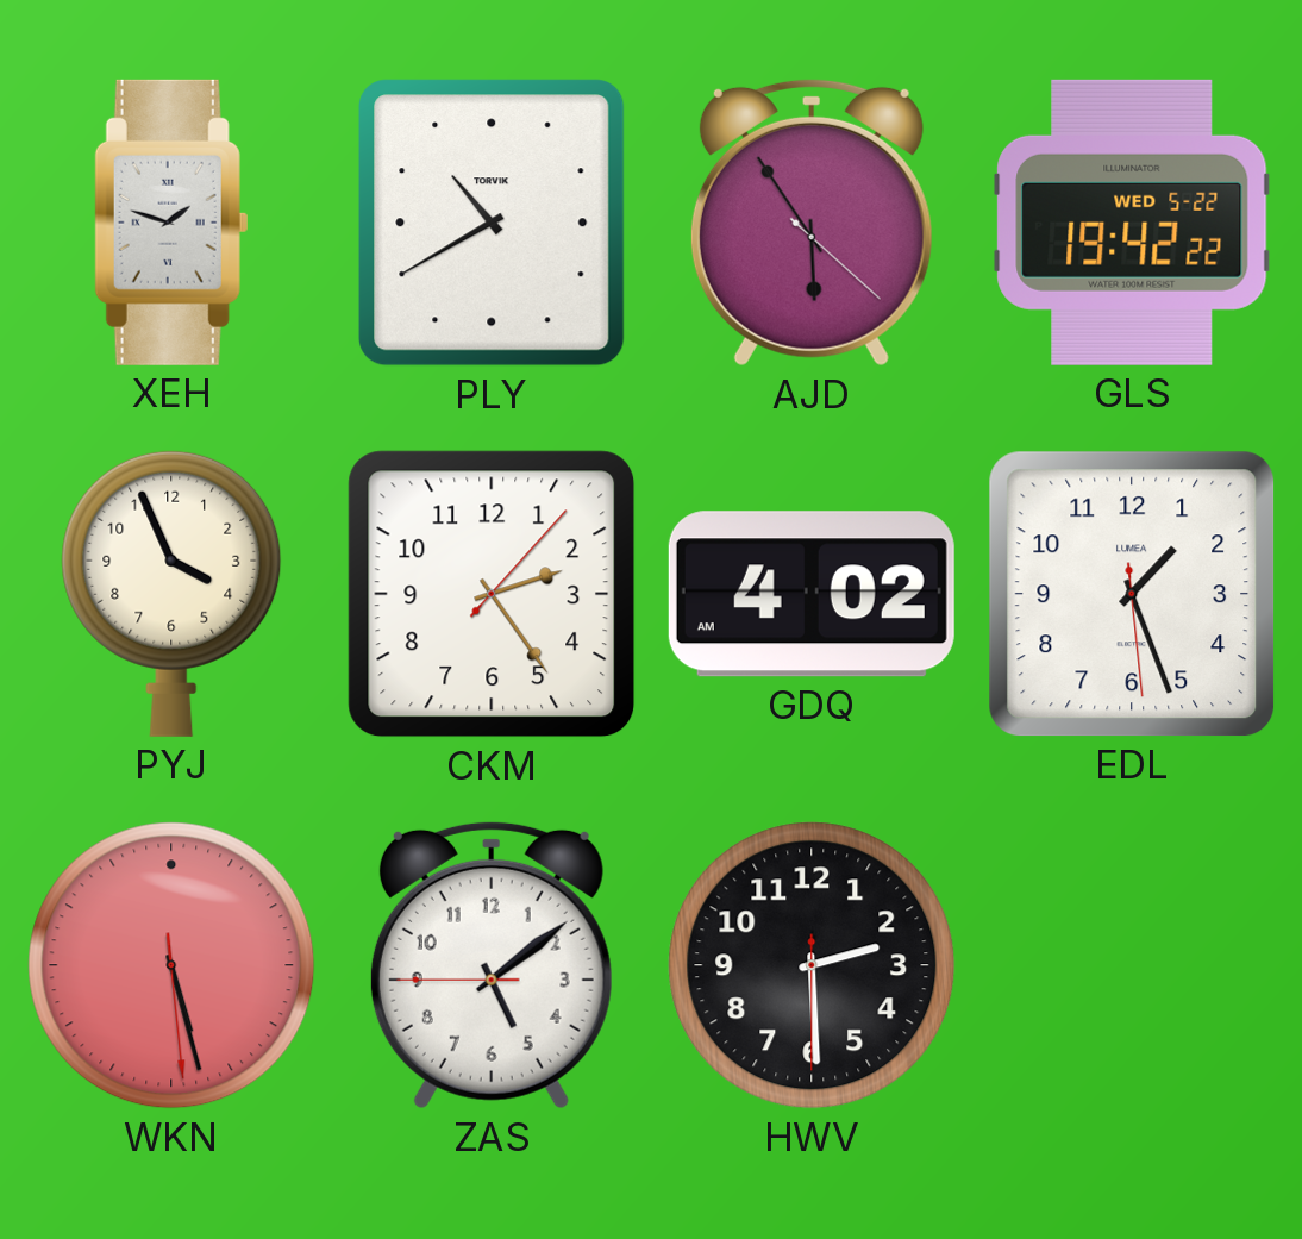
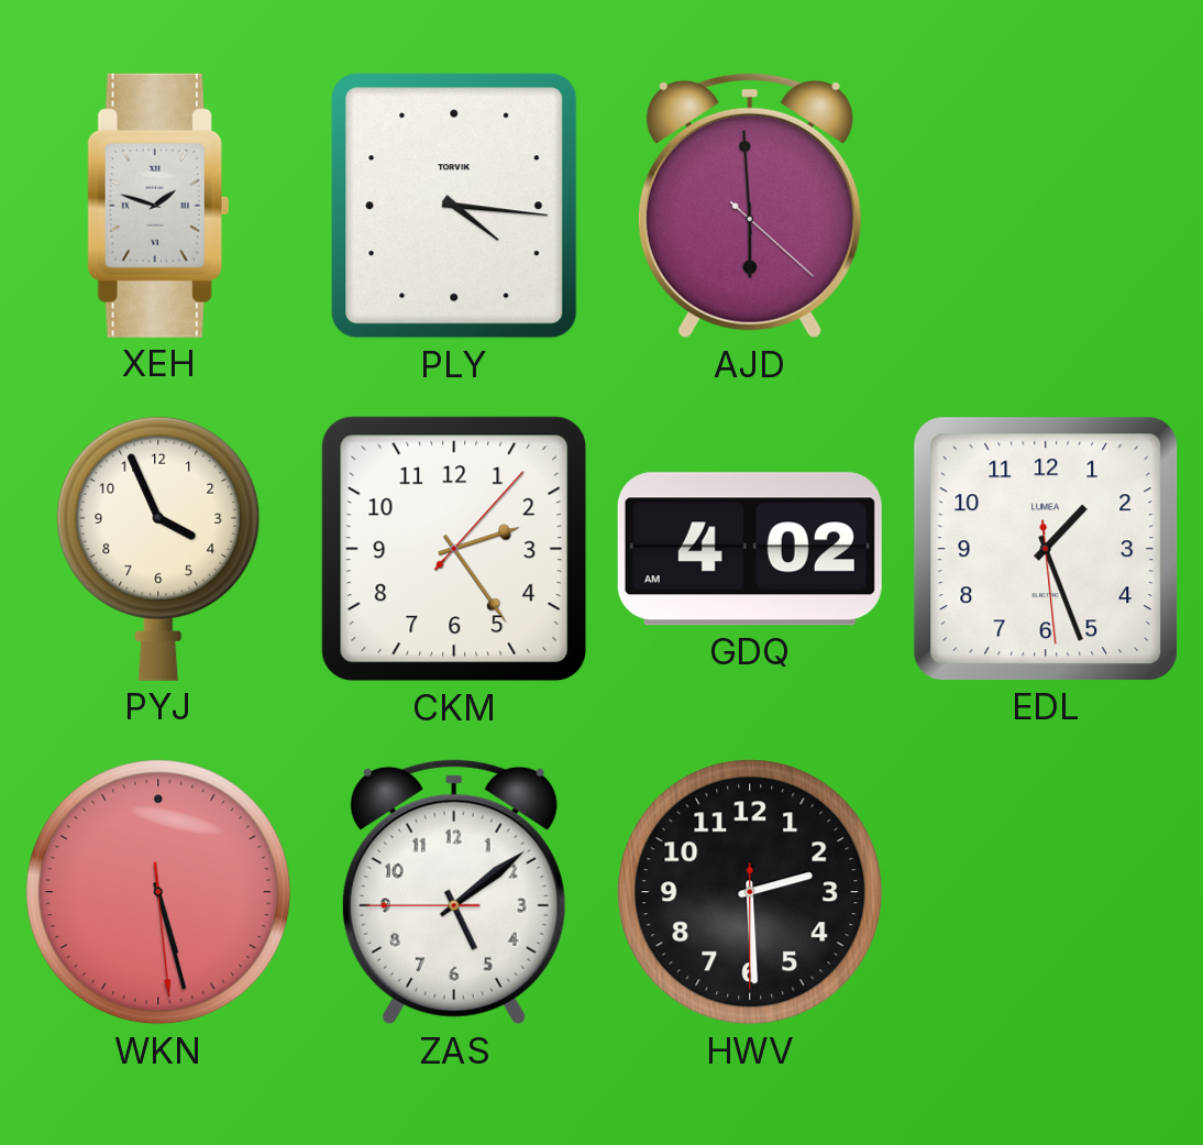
PLY: 10:40 -> 4:16
AJD: 5:54 -> 5:59
GLS: 19:42 -> none
